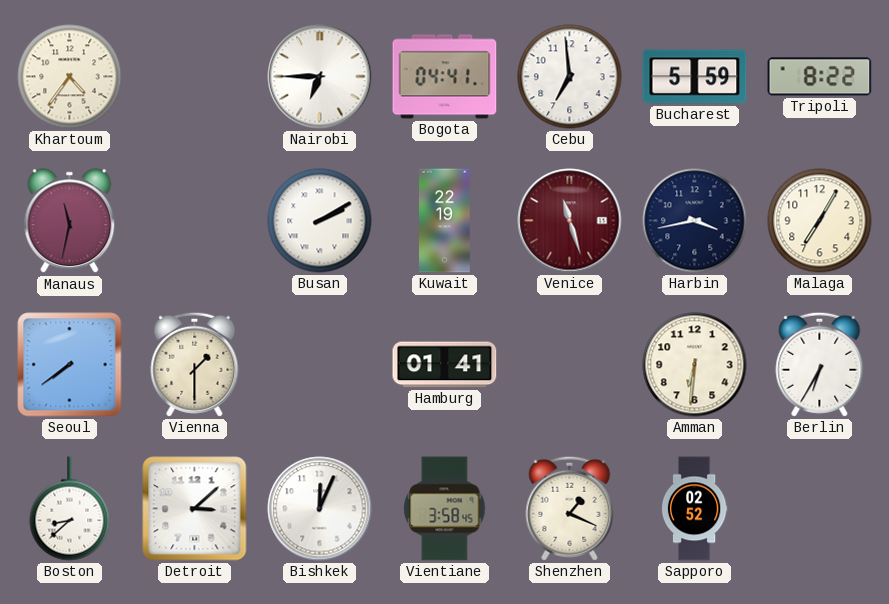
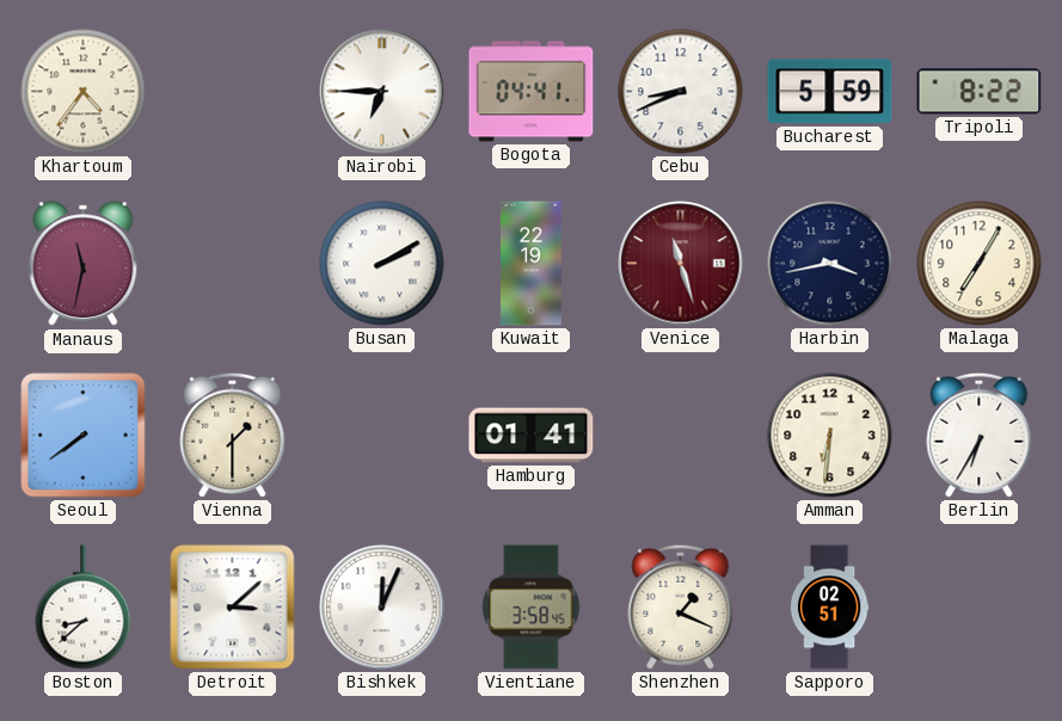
Cebu: 6:59 -> 8:41
Sapporo: 02:52 -> 02:51
